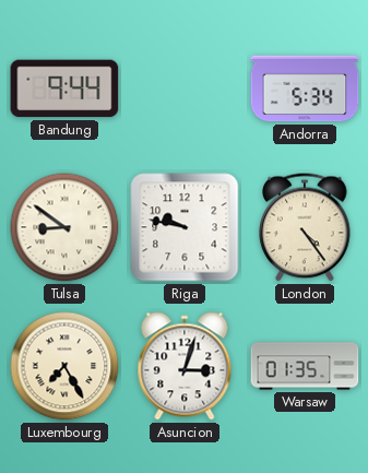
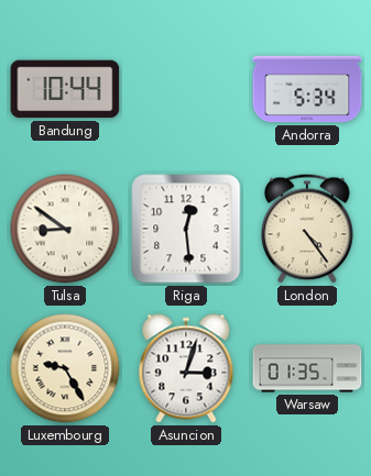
Bandung: 9:44 -> 10:44
Riga: 9:47 -> 12:29
Luxembourg: 7:25 -> 9:25
